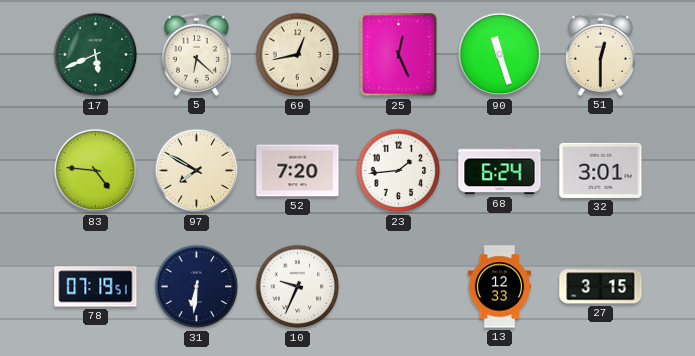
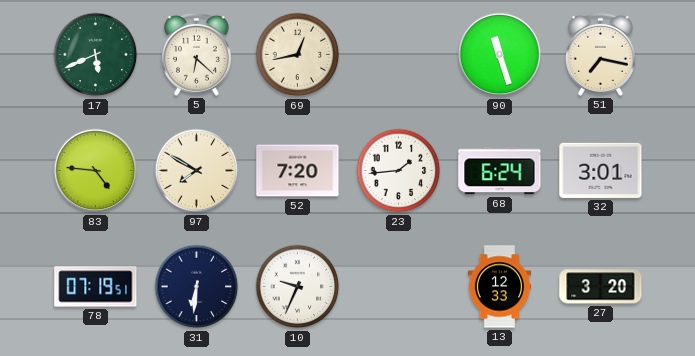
25: 12:26 -> none
51: 12:30 -> 7:17
27: 3:15 -> 3:20
